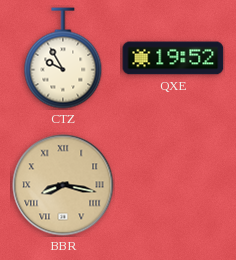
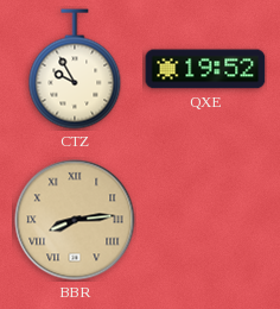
BBR: 8:17 -> 8:14
